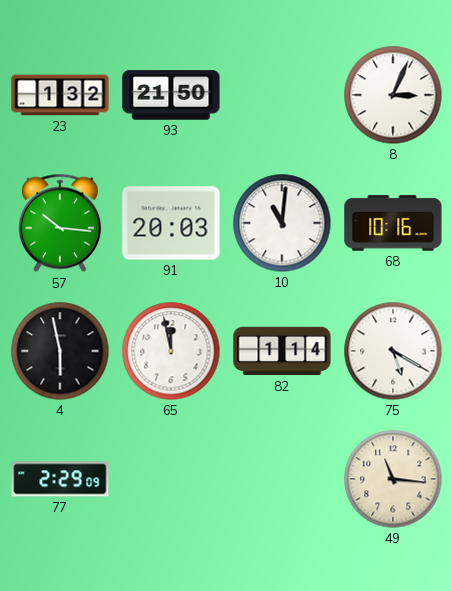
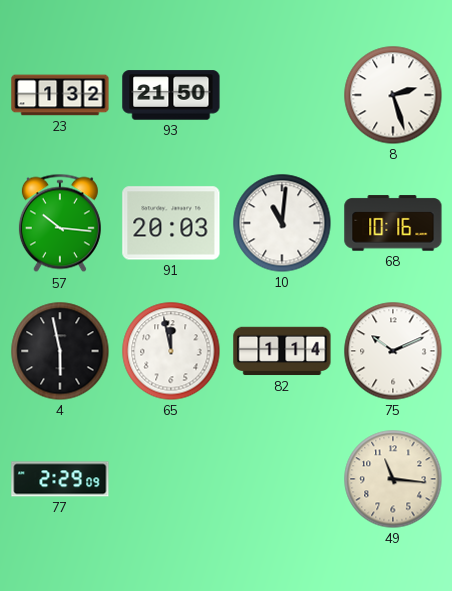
8: 3:04 -> 2:27
75: 5:20 -> 10:11
